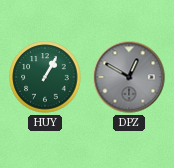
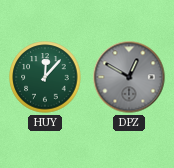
HUY: 1:05 -> 12:07
